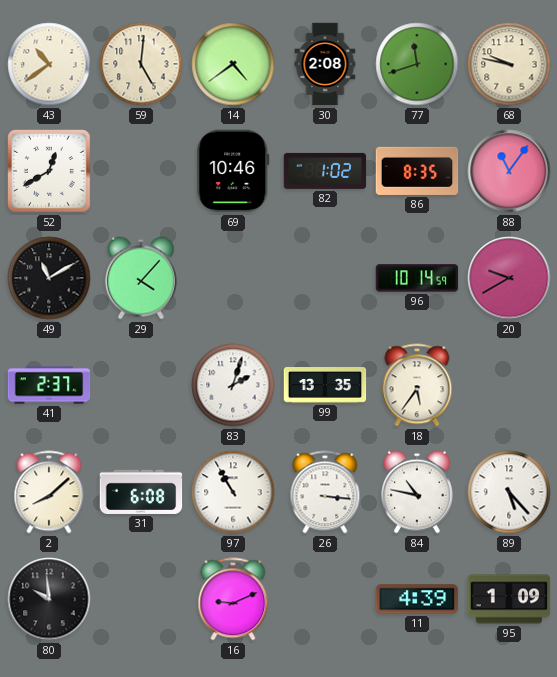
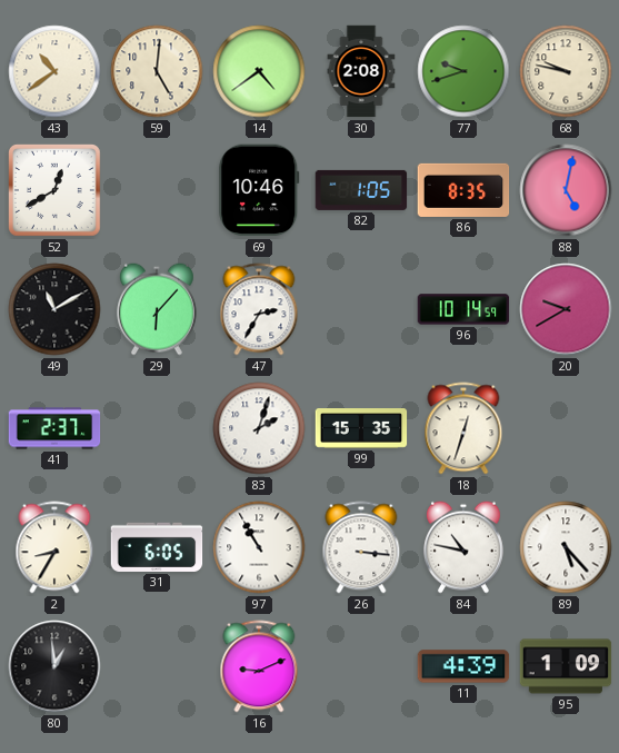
77: 11:42 -> 9:42
82: 1:02 -> 1:05
88: 11:06 -> 5:02
29: 4:07 -> 6:07
47: none -> 2:35
99: 13:35 -> 15:35
18: 5:36 -> 12:33
2: 8:08 -> 8:35
31: 6:08 -> 6:05
80: 9:59 -> 12:59
